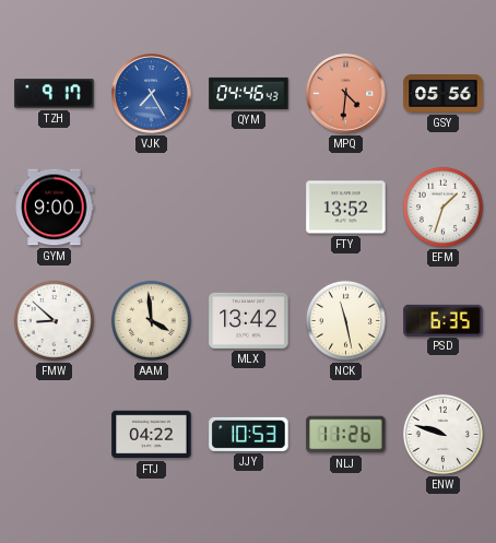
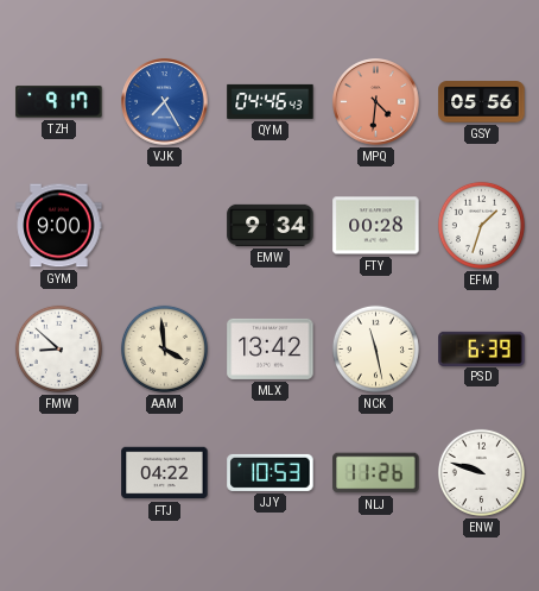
EMW: none -> 9:34
FTY: 13:52 -> 00:28
PSD: 6:35 -> 6:39
